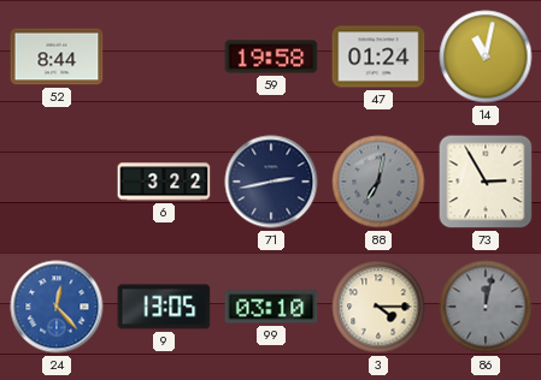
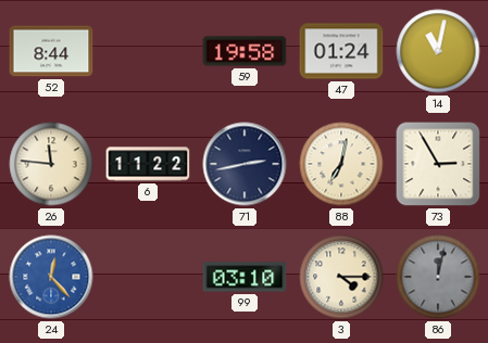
26: none -> 11:46
6: 3:22 -> 11:22
88 dial: grey -> cream
9: 13:05 -> none
